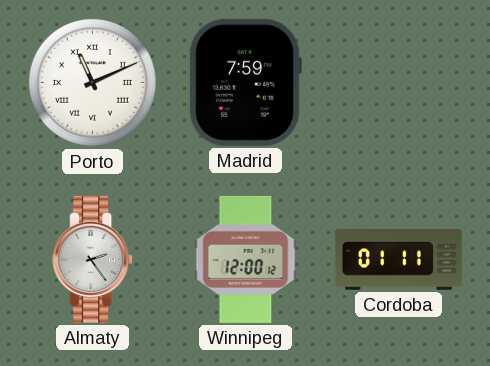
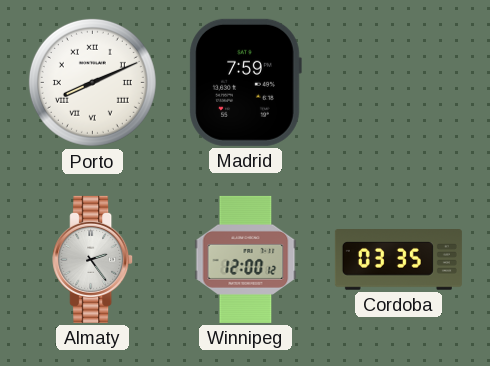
Porto: 11:11 -> 8:11
Cordoba: 01:11 -> 03:35
